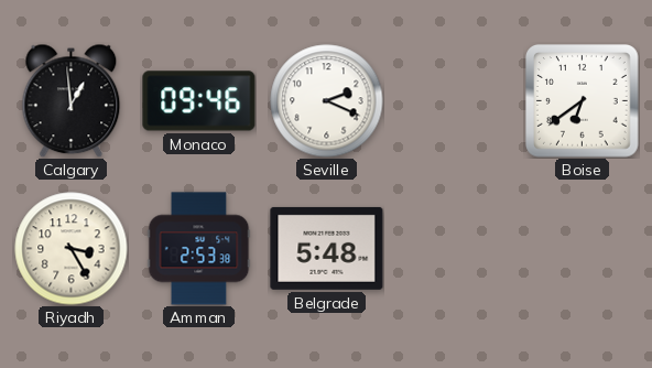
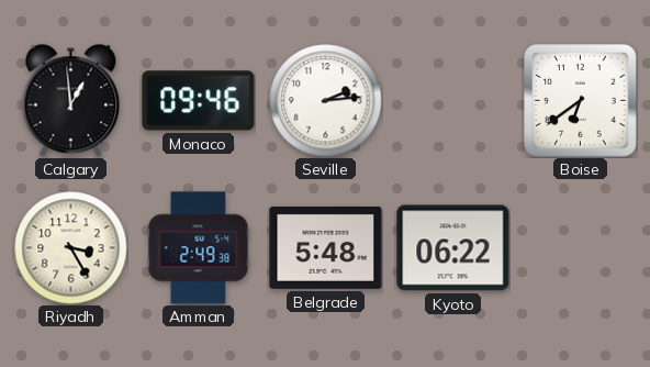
Seville: 2:19 -> 2:14
Amman: 2:53 -> 2:49
Kyoto: none -> 06:22
